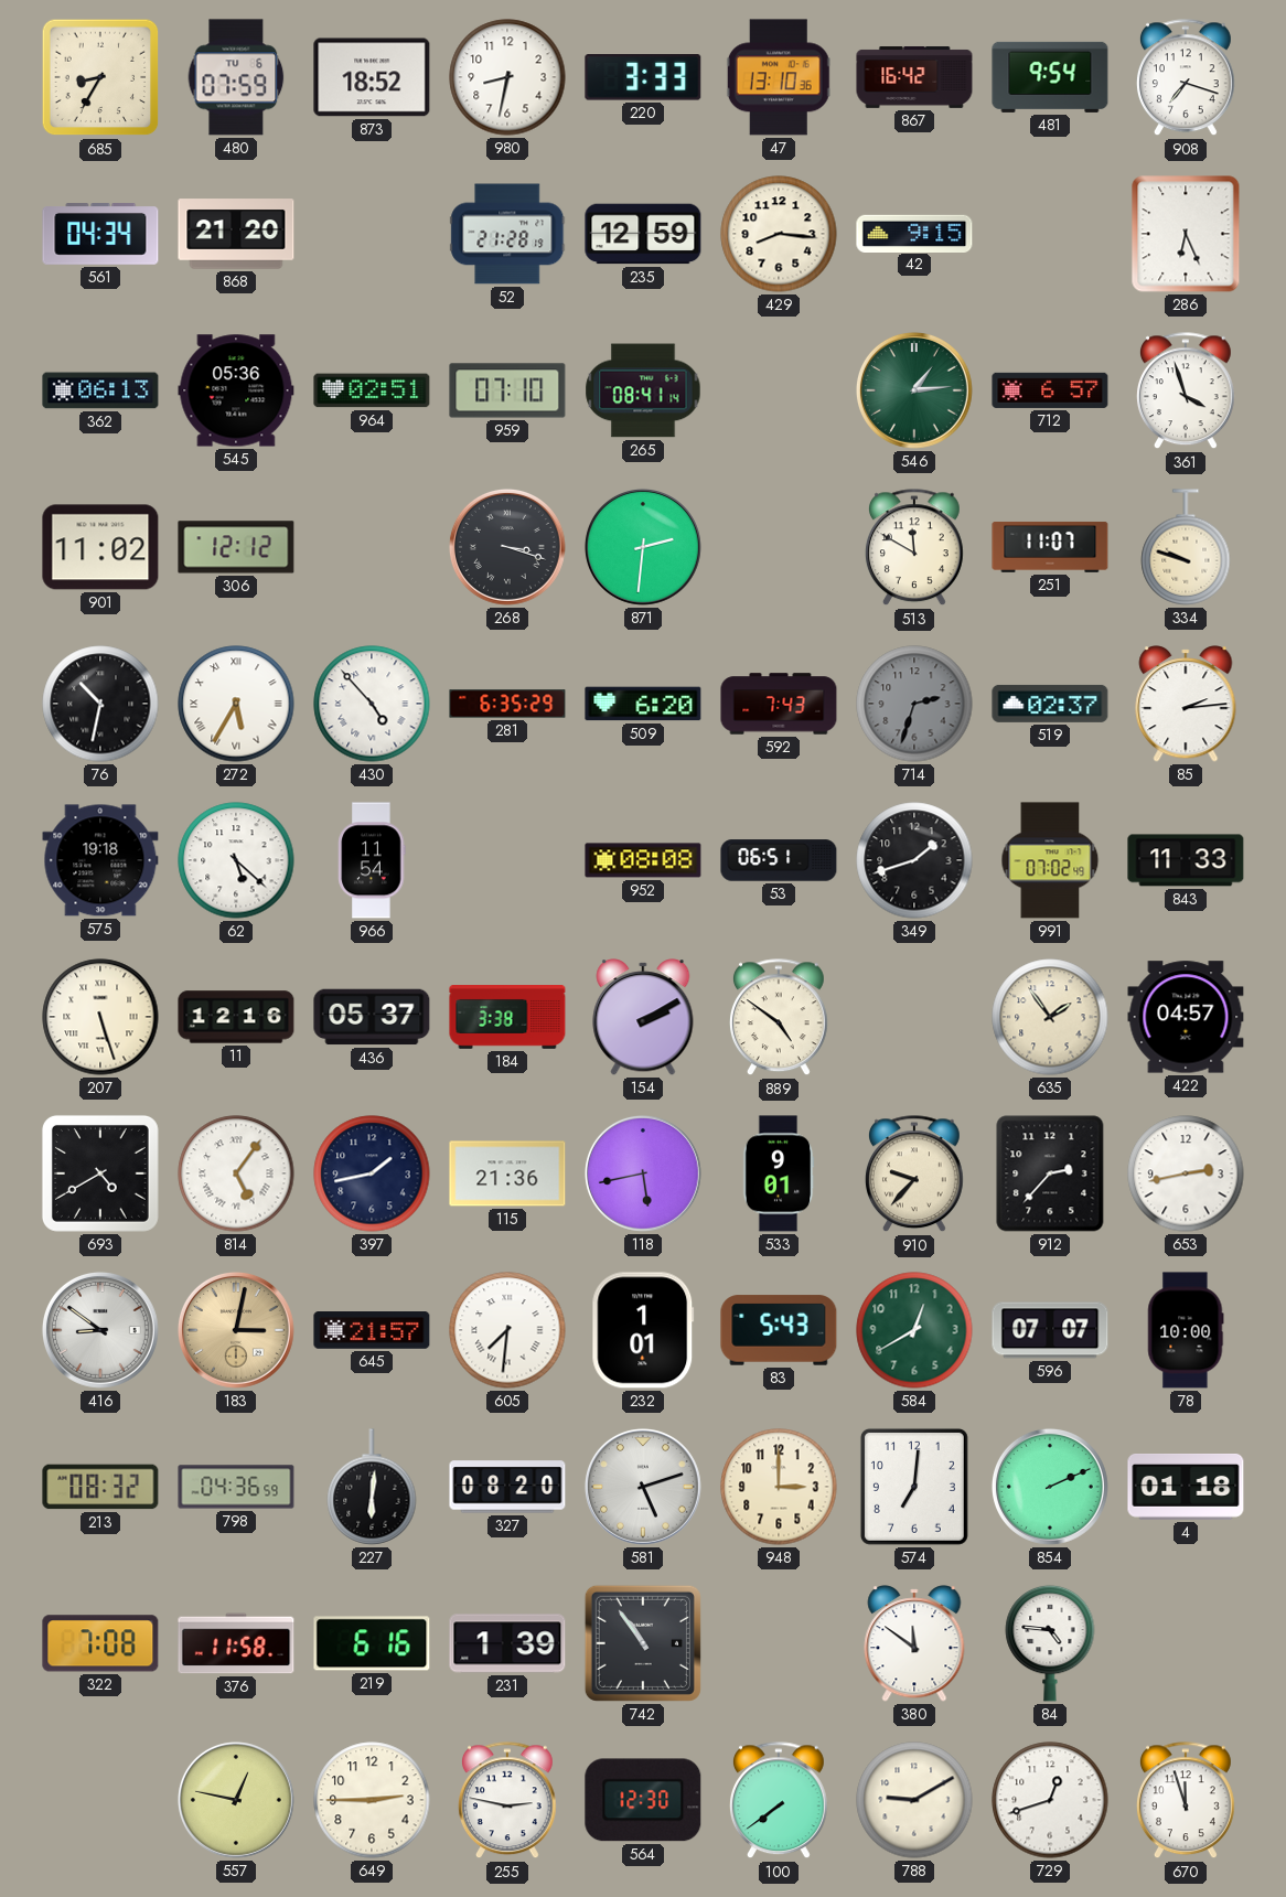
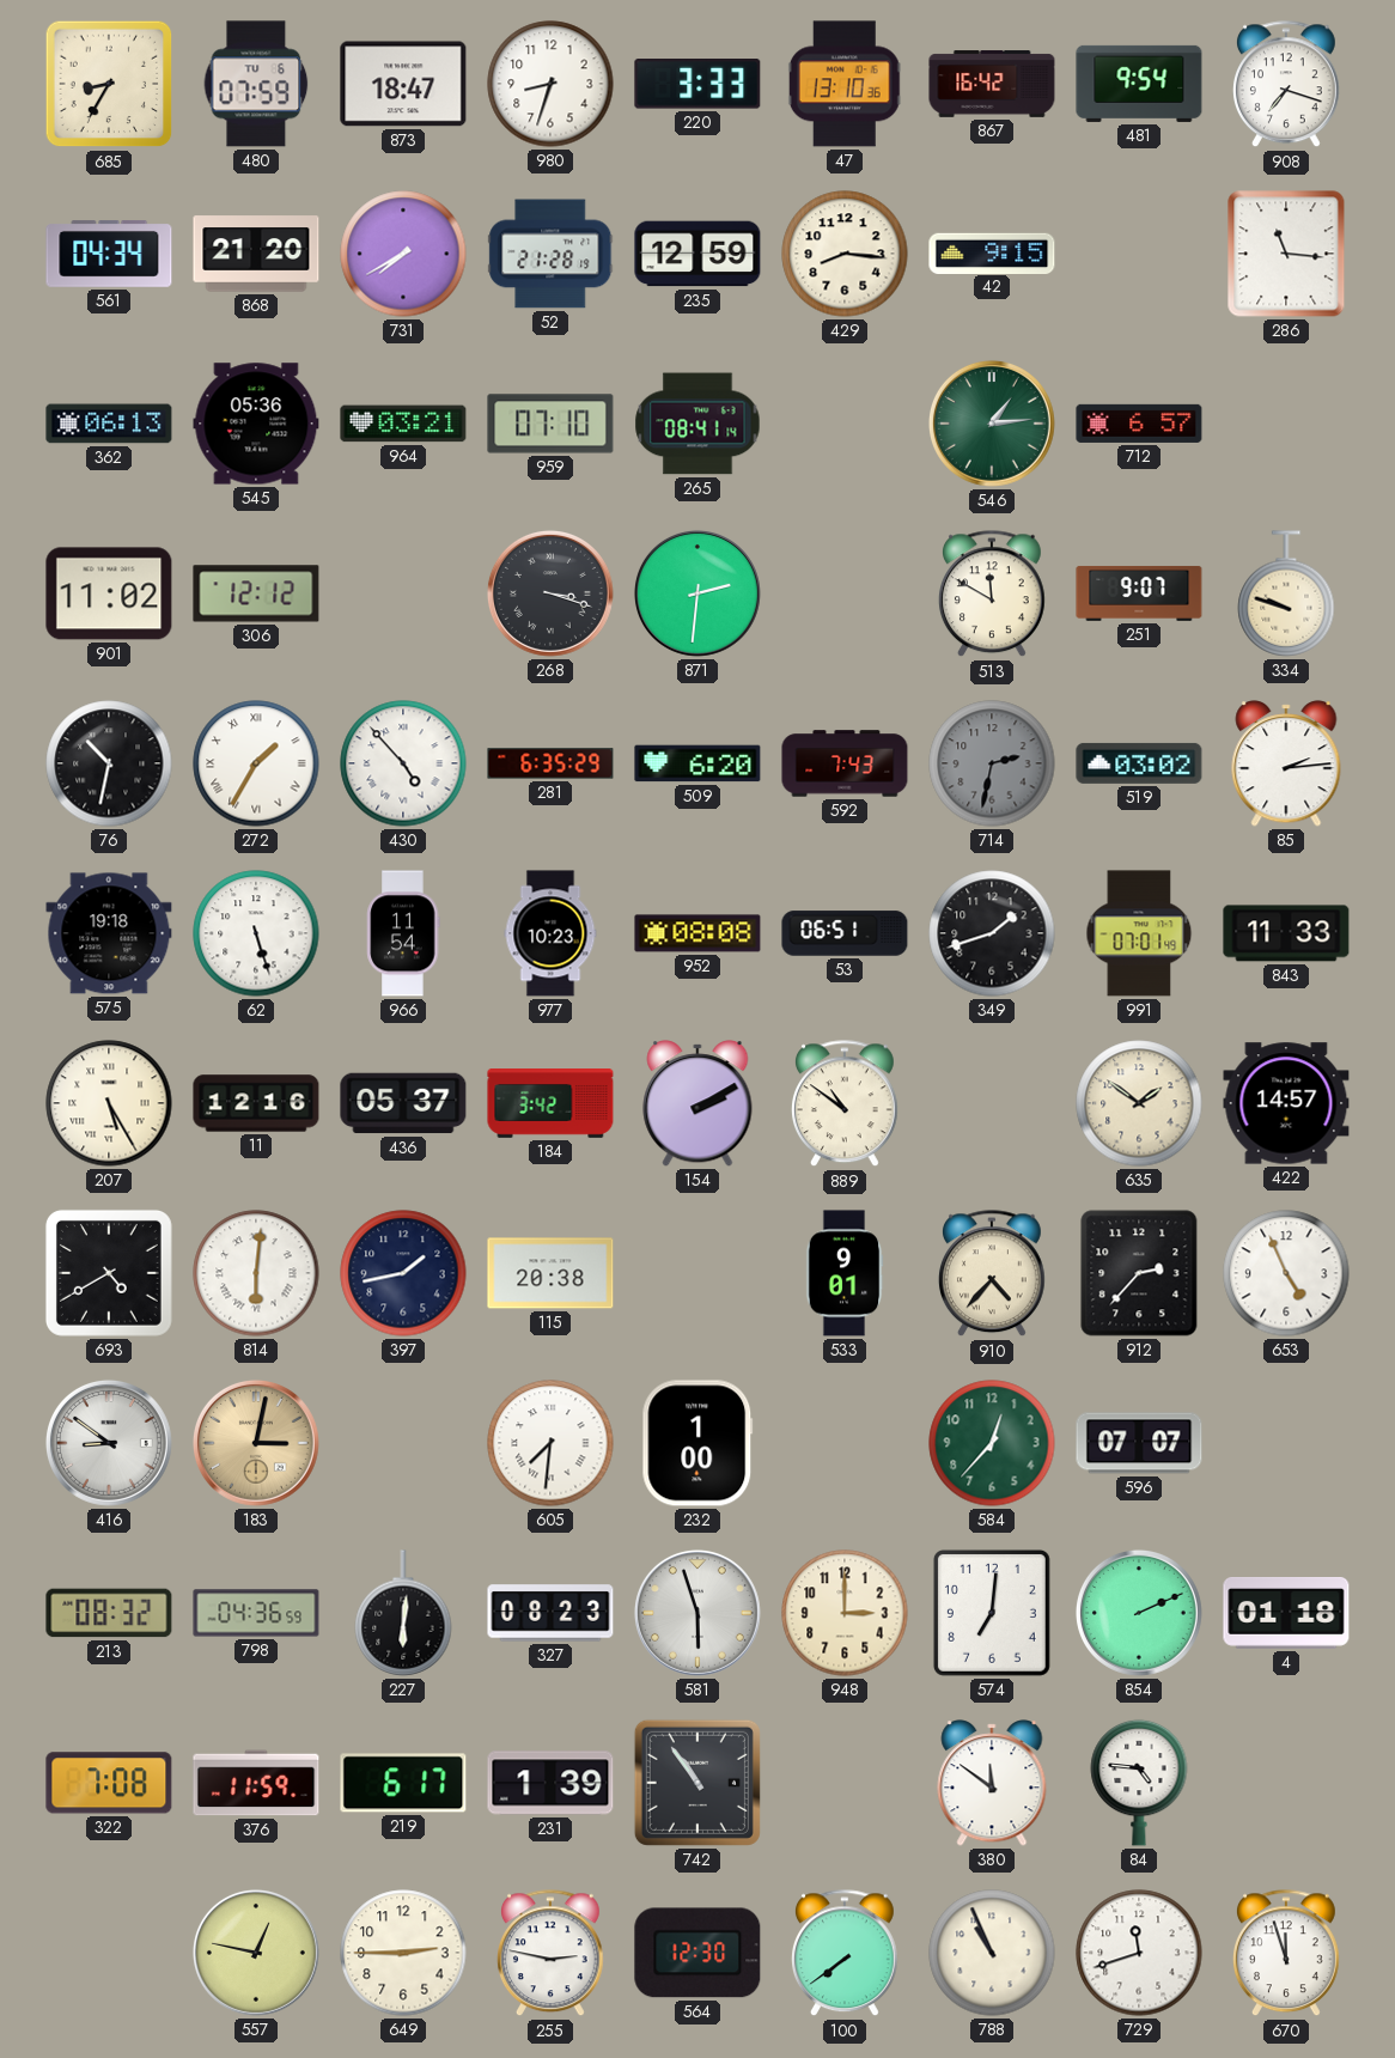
873: 18:52 -> 18:47
980: 8:32 -> 8:33
731: none -> 7:40
286: 6:26 -> 11:16
964: 02:51 -> 03:21
361: 3:57 -> none
251: 11:07 -> 9:07
272: 5:35 -> 1:35
714: 2:33 -> 2:32
519: 02:37 -> 03:02
62: 5:22 -> 5:27
977: none -> 10:23
991: 07:02 -> 07:01
207: 5:27 -> 5:25
184: 3:38 -> 3:42
889: 4:51 -> 10:51
635: 1:54 -> 1:51
422: 04:57 -> 14:57
814: 5:06 -> 6:01
115: 21:36 -> 20:38
118: 5:43 -> none
910: 9:37 -> 4:37
653: 2:43 -> 4:56
645: 21:57 -> none
232: 1:01 -> 1:00
83: 5:43 -> none
584: 12:40 -> 12:37
78: 10:00 -> none
327: 08:20 -> 08:23
581: 5:12 -> 5:57
376: 11:58 -> 11:59
219: 6:16 -> 6:17
788: 9:10 -> 10:56
729: 12:42 -> 11:42
